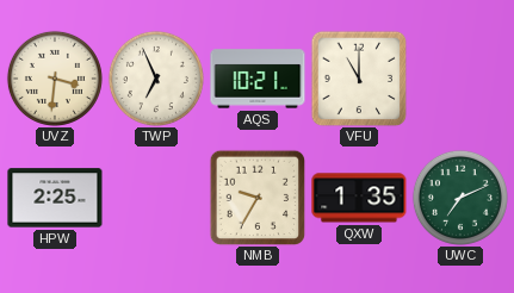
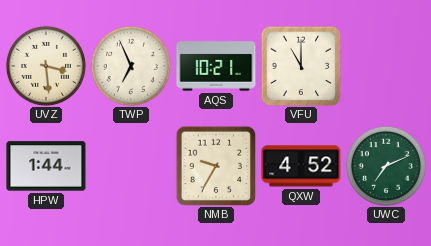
UVZ: 3:31 -> 3:29
HPW: 2:25 -> 1:44
QXW: 1:35 -> 4:52
